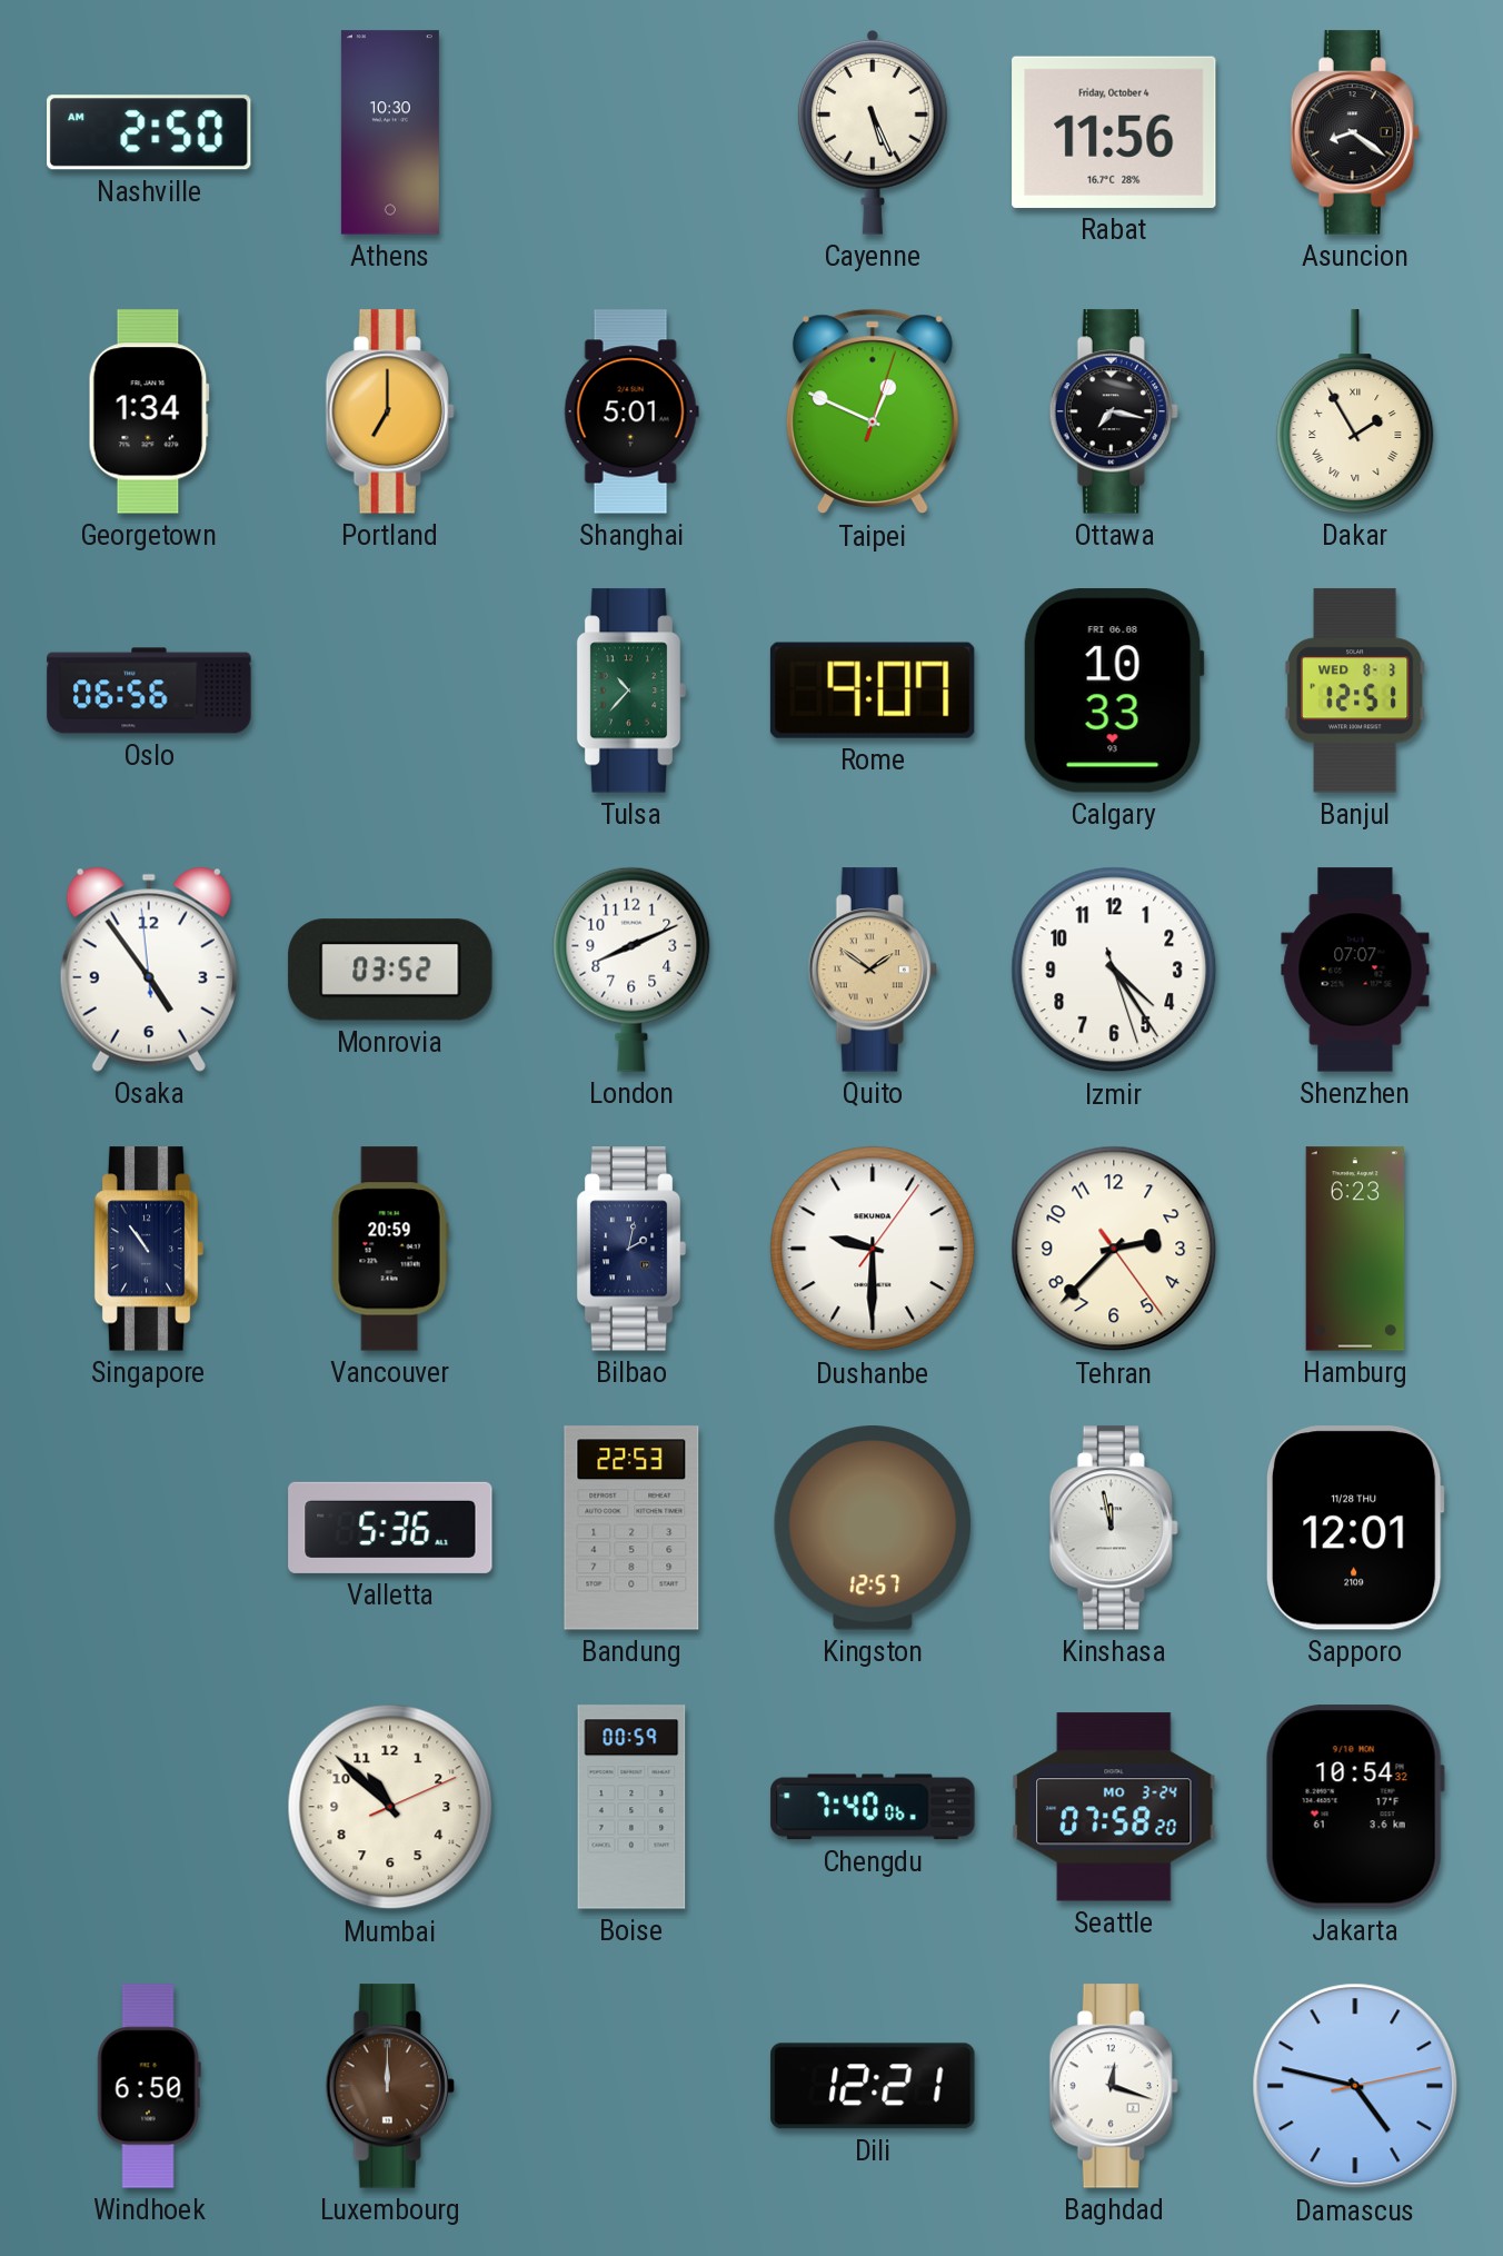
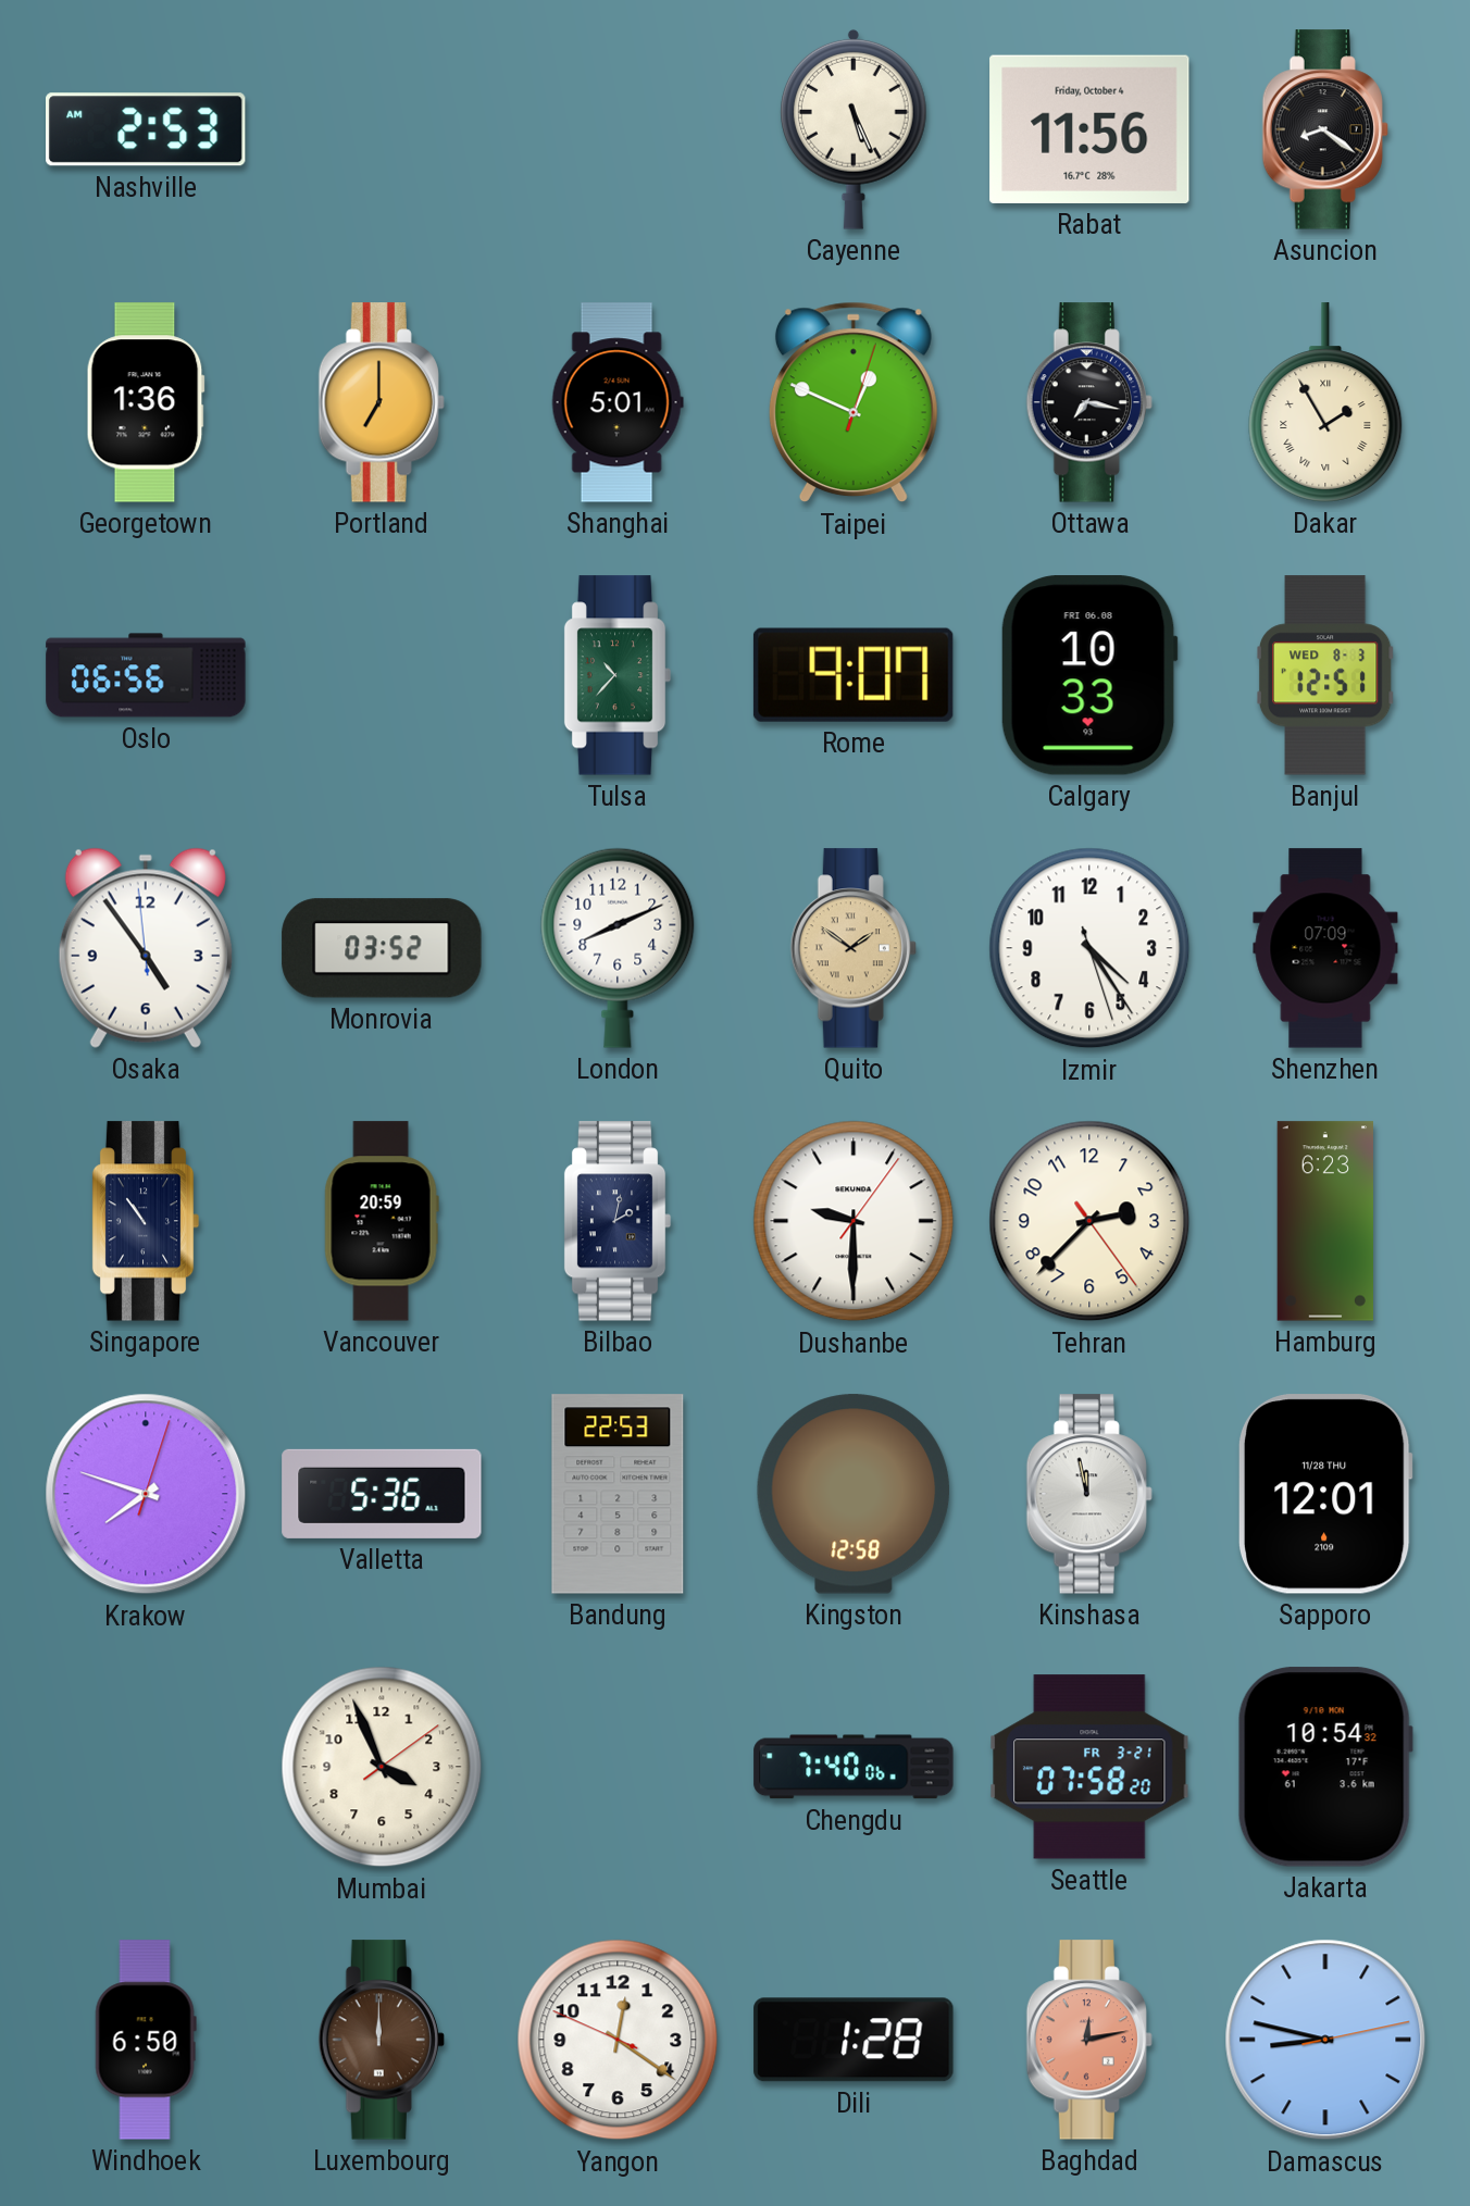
Nashville: 2:50 -> 2:53
Athens: 10:30 -> none
Georgetown: 1:34 -> 1:36
Shenzhen: 07:07 -> 07:09
Krakow: none -> 7:48
Kingston: 12:57 -> 12:58
Mumbai: 10:52 -> 3:56
Boise: 00:59 -> none
Seattle date: MO 3-24 -> FR 3-21
Yangon: none -> 12:20
Dili: 12:21 -> 1:28
Baghdad: 12:18 -> 12:13
Baghdad dial: white -> salmon
Damascus: 4:47 -> 8:47
